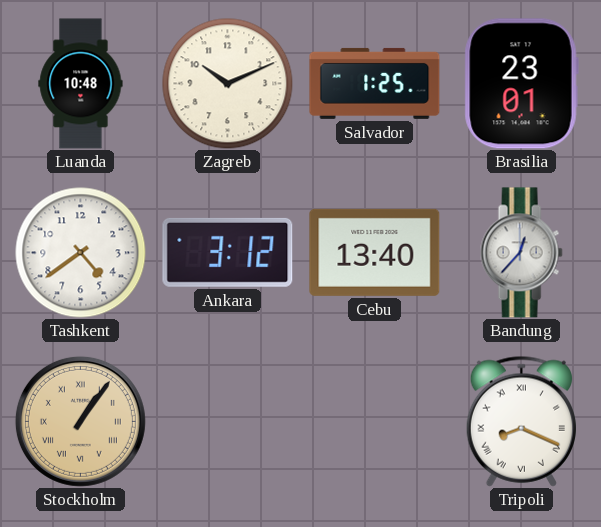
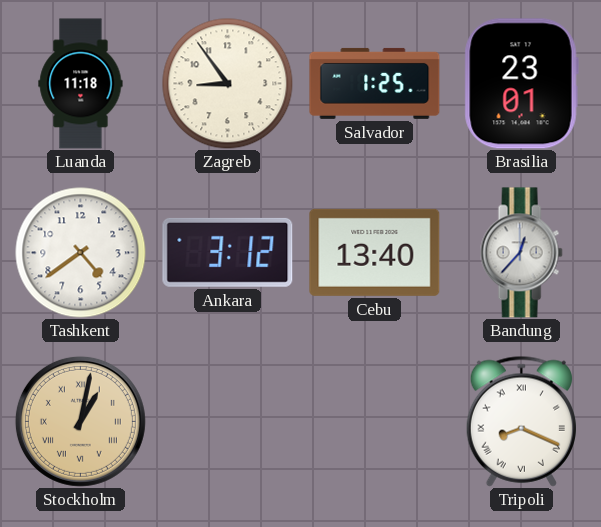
Luanda: 10:48 -> 11:18
Zagreb: 10:11 -> 8:54
Stockholm: 1:06 -> 1:02
